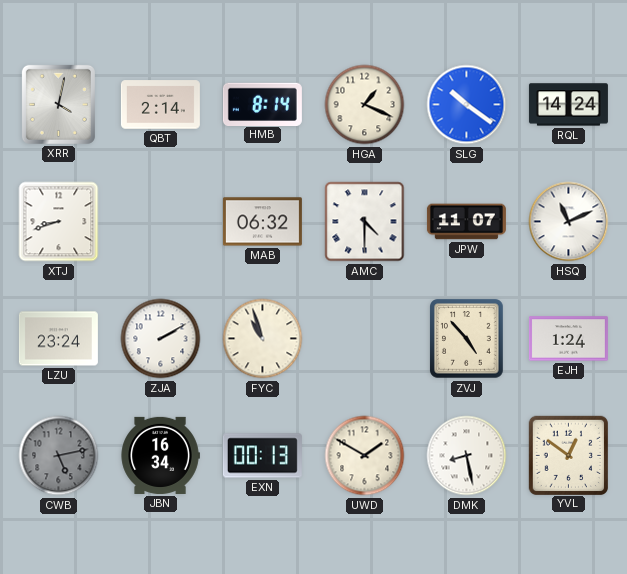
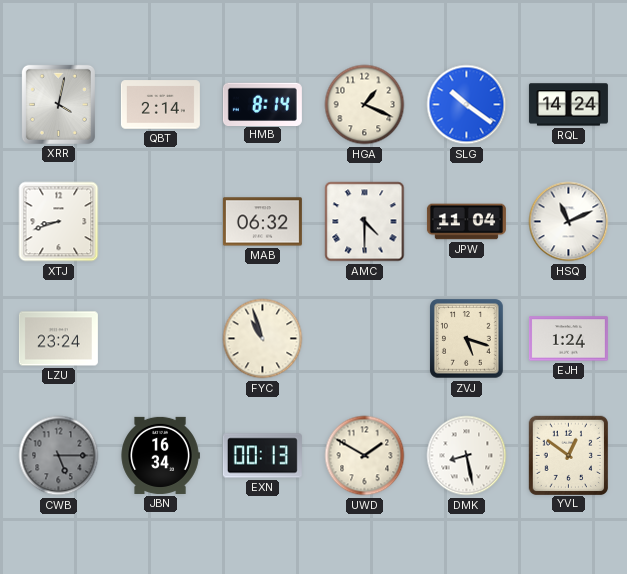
JPW: 11:07 -> 11:04
ZJA: 2:10 -> none
ZVJ: 4:53 -> 5:18
CWB: 5:13 -> 5:15
